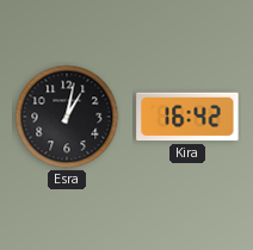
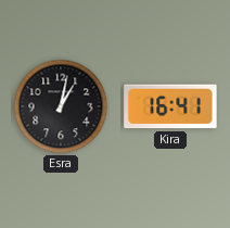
Kira: 16:42 -> 16:41
